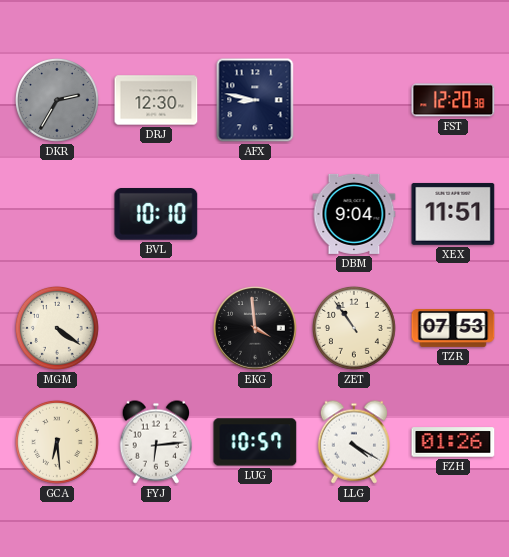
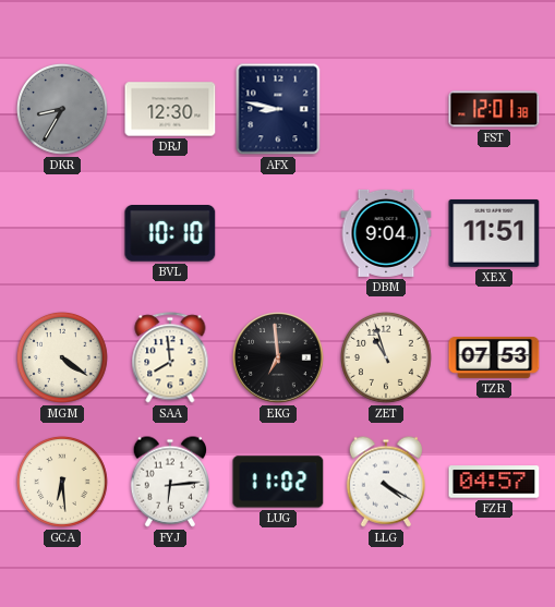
DKR: 2:35 -> 8:35
FST: 12:20 -> 12:01
SAA: none -> 7:59
EKG: 3:59 -> 6:59
ZET: 10:54 -> 10:57
LUG: 10:57 -> 11:02
FZH: 01:26 -> 04:57
